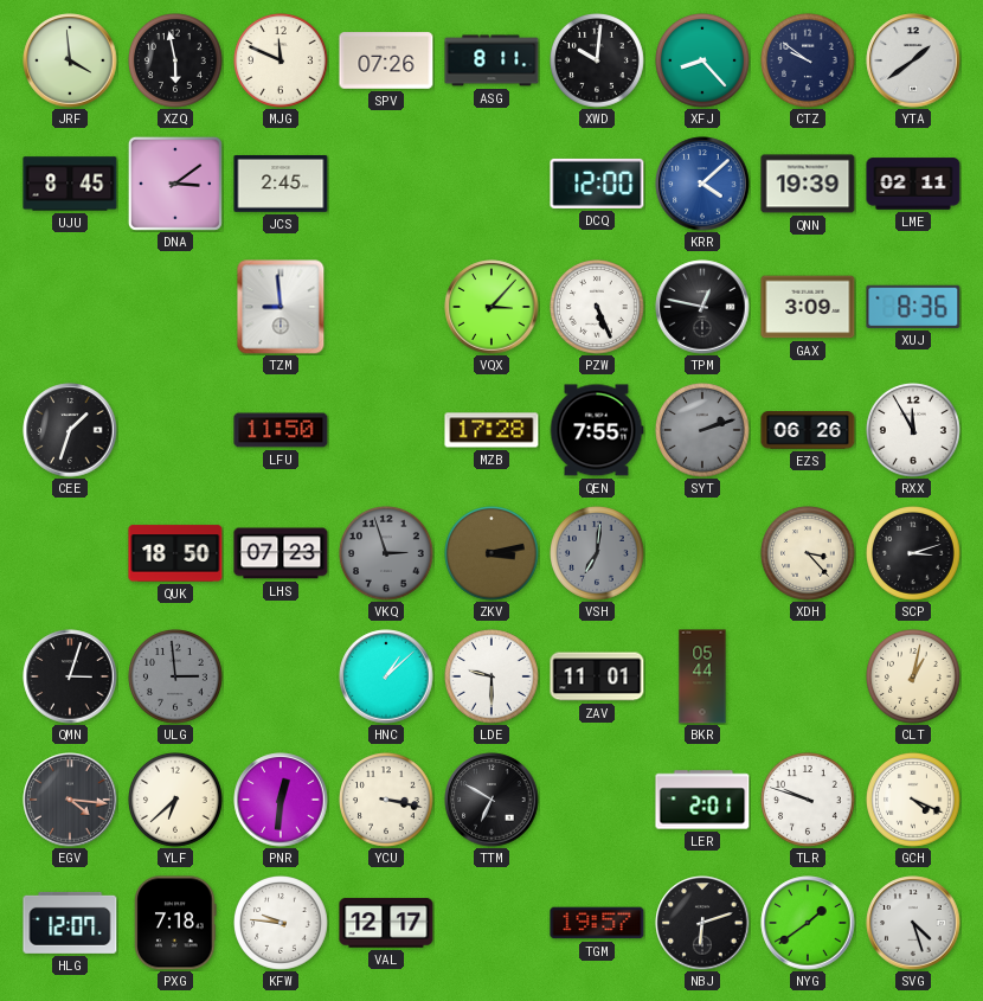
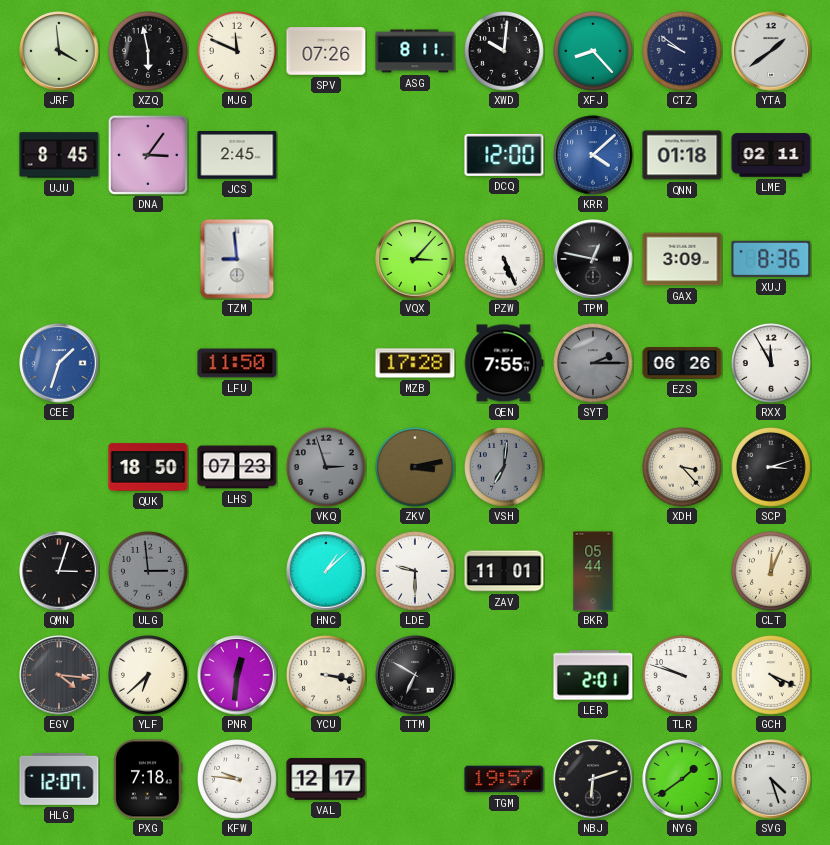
DNA: 3:09 -> 3:06
QNN: 19:39 -> 01:18
CEE dial: black -> blue
SYT: 2:12 -> 2:15
CLT: 1:02 -> 12:04
